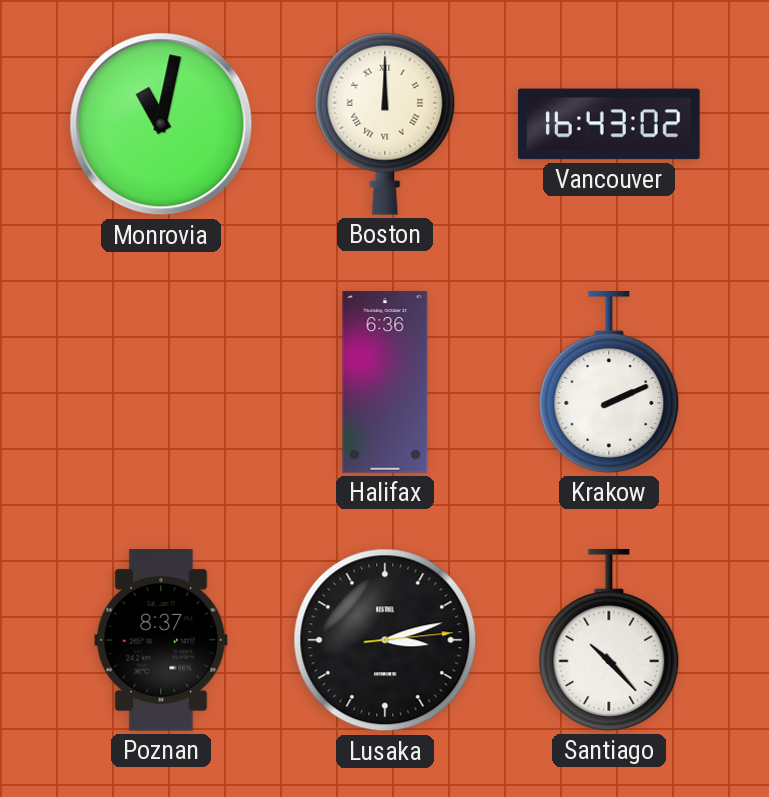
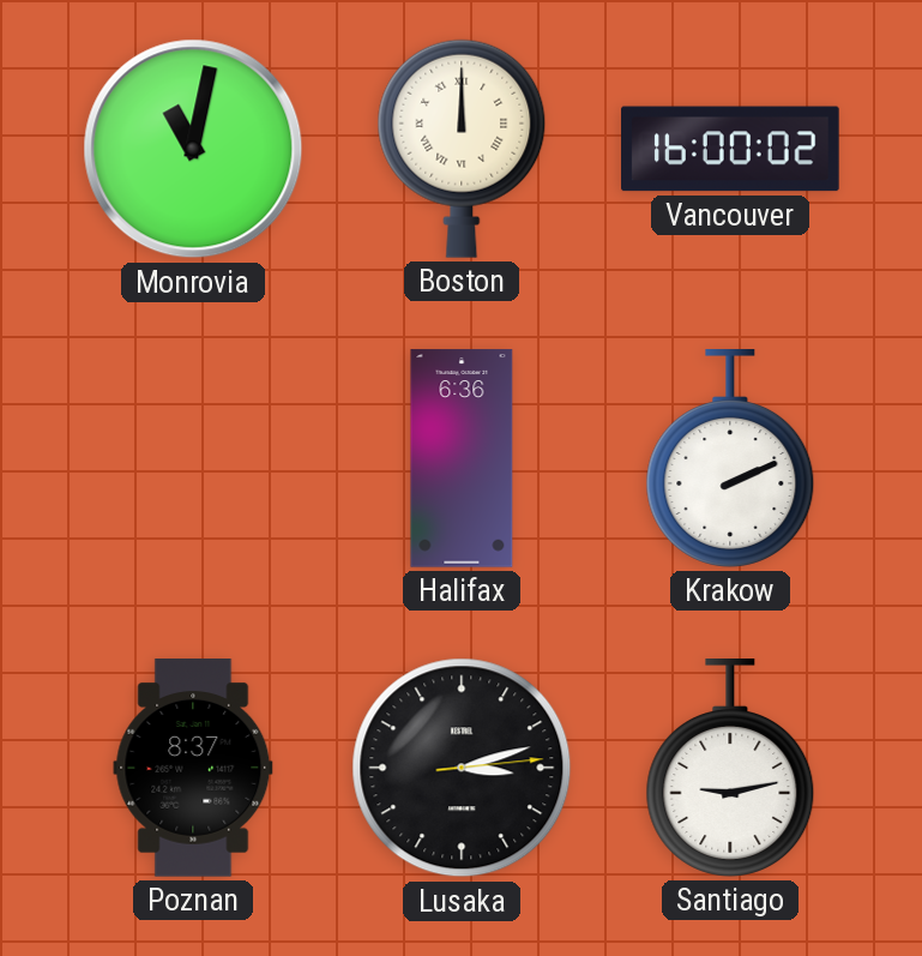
Vancouver: 16:43 -> 16:00
Santiago: 10:23 -> 9:13
